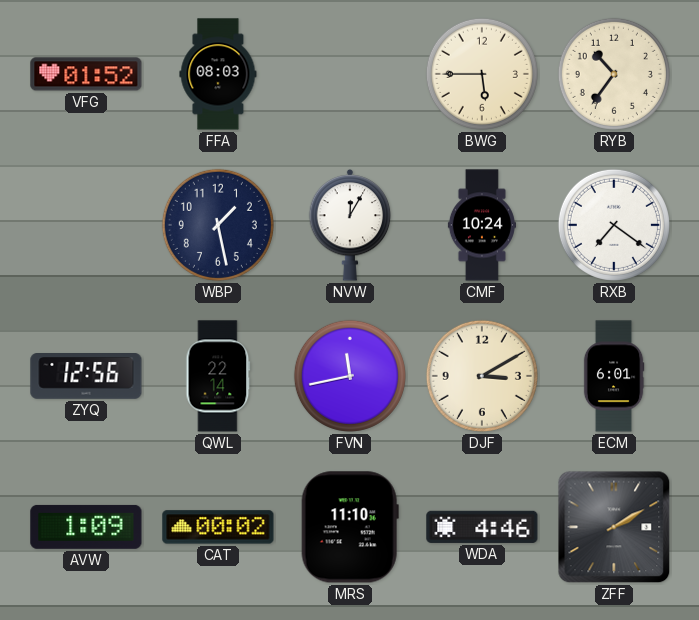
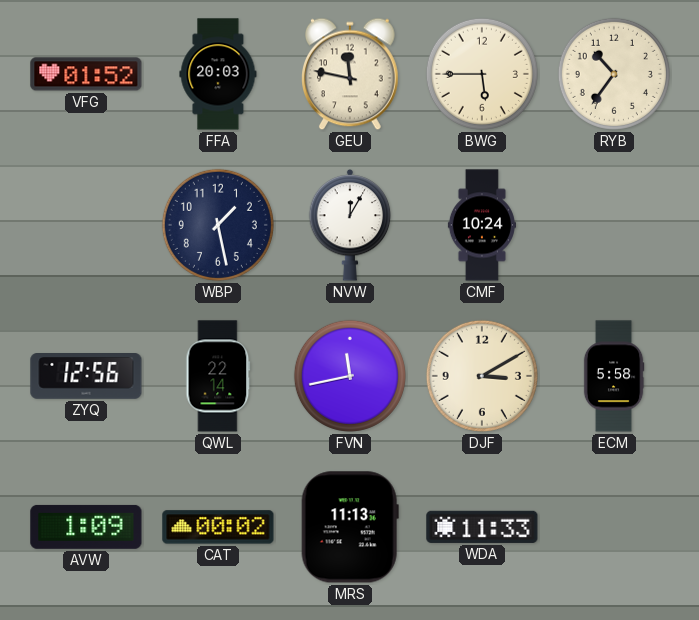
FFA: 08:03 -> 20:03
GEU: none -> 11:47
RXB: 7:21 -> none
ECM: 6:01 -> 5:58
MRS: 11:10 -> 11:13
WDA: 4:46 -> 11:33
ZFF: 2:10 -> none
